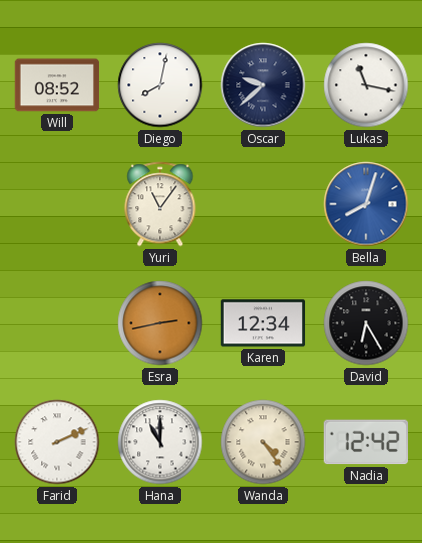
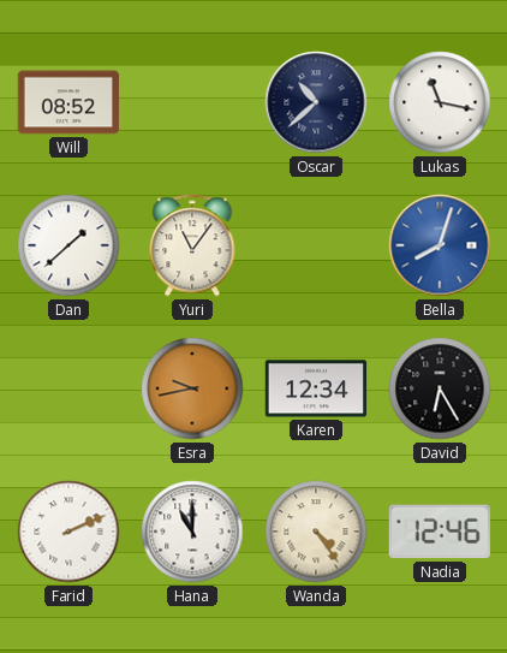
Diego: 8:02 -> none
Oscar: 9:38 -> 10:38
Dan: none -> 1:38
Esra: 2:43 -> 9:43
Nadia: 12:42 -> 12:46
